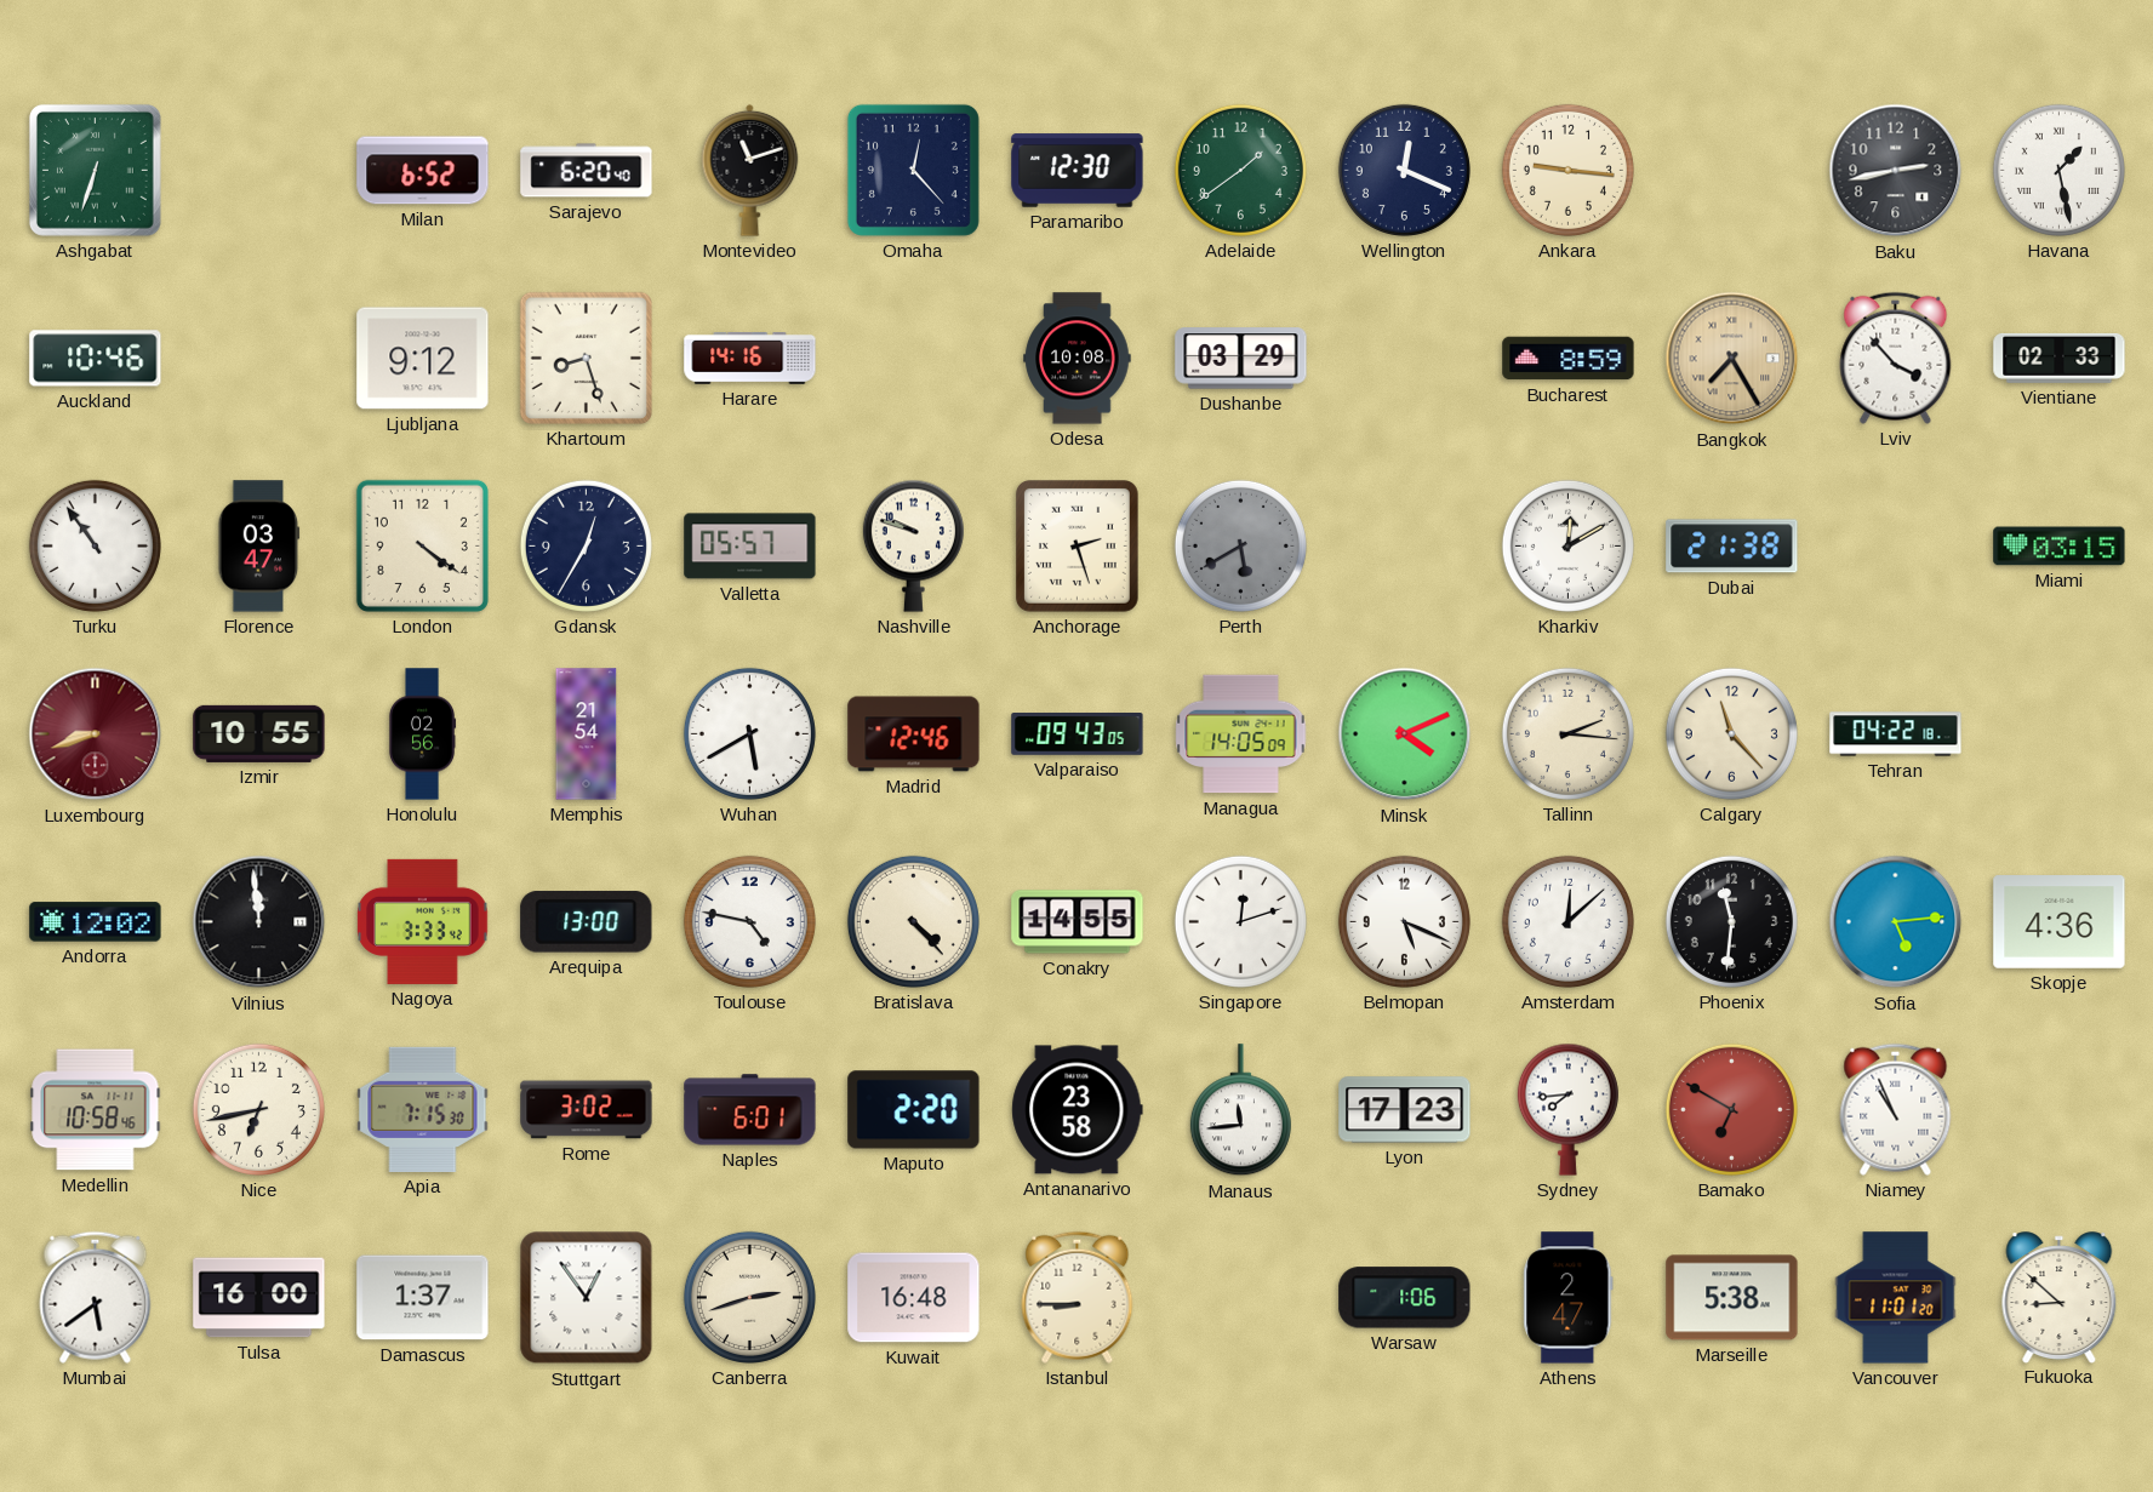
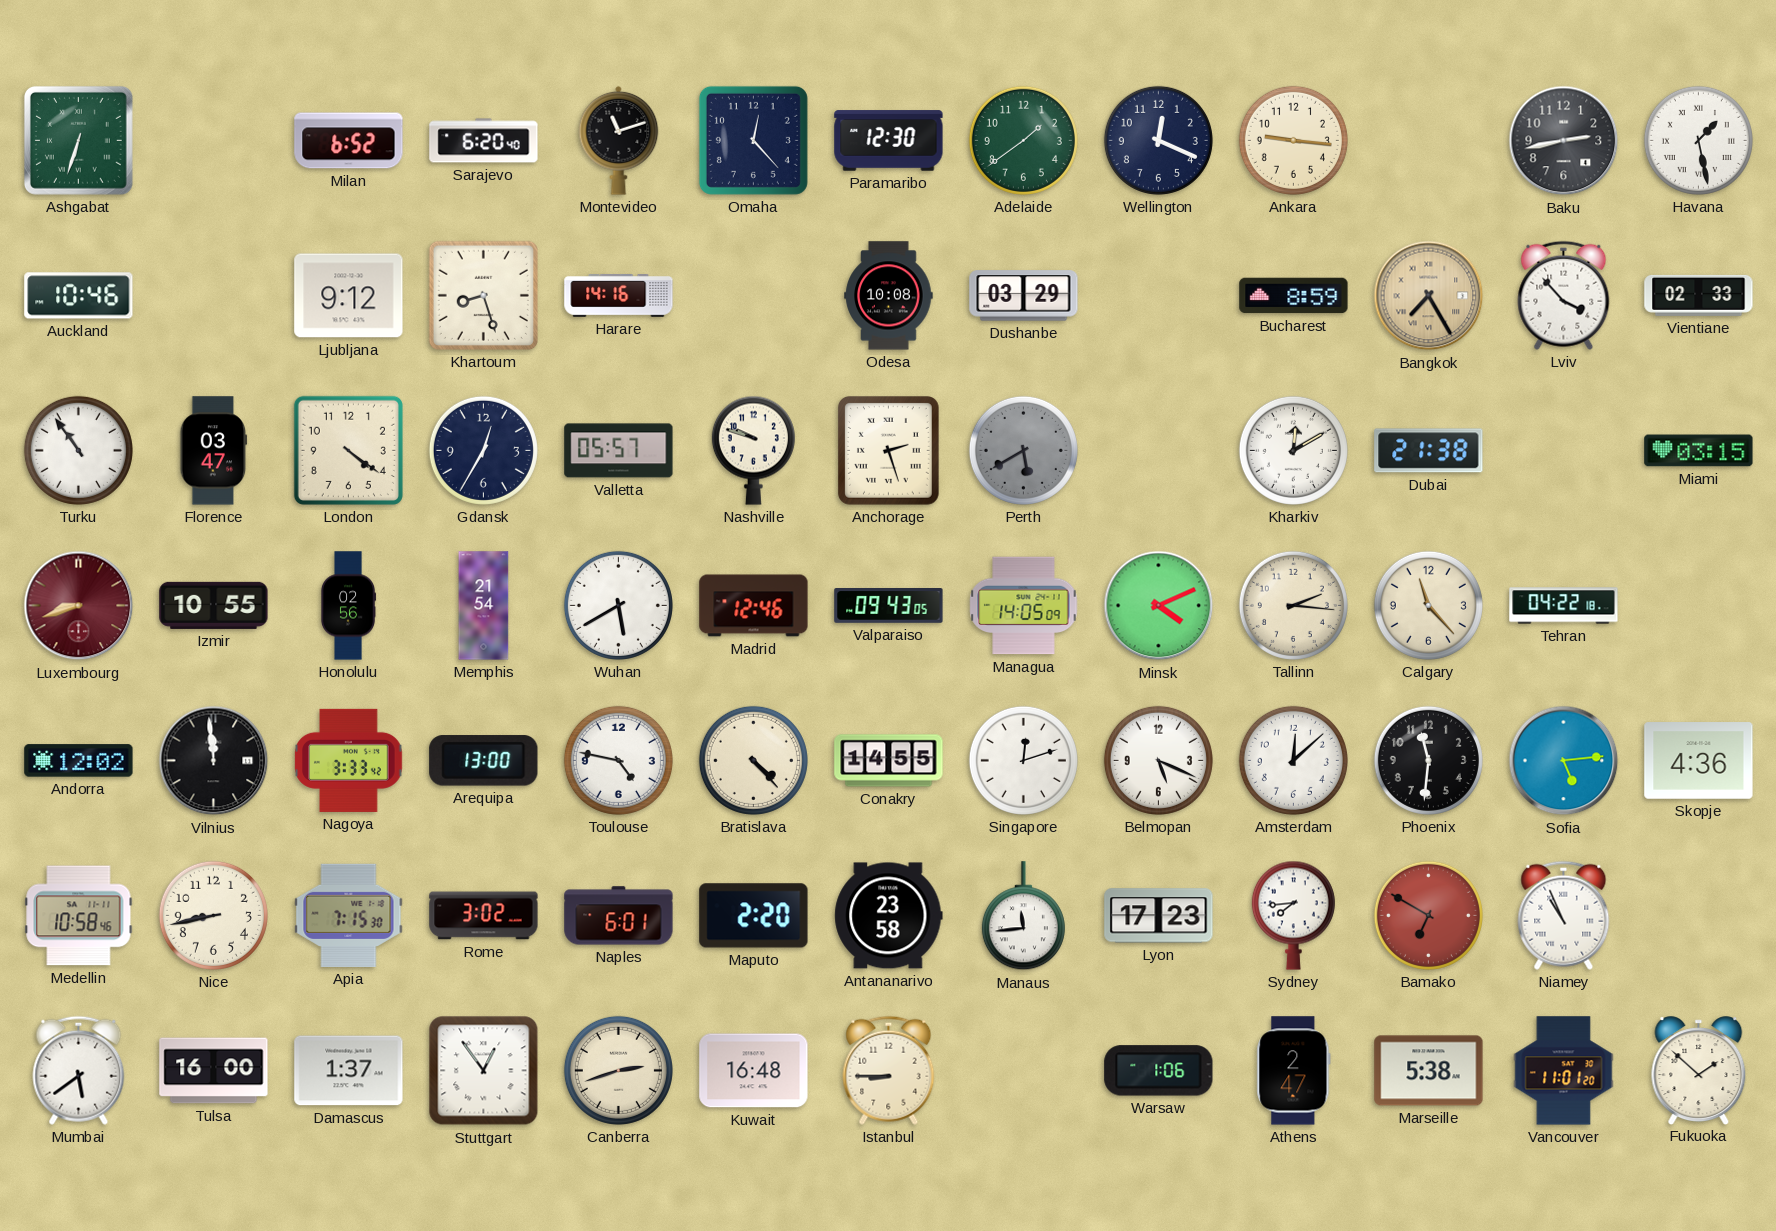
Nice: 6:43 -> 8:43
Fukuoka: 8:52 -> 1:52
